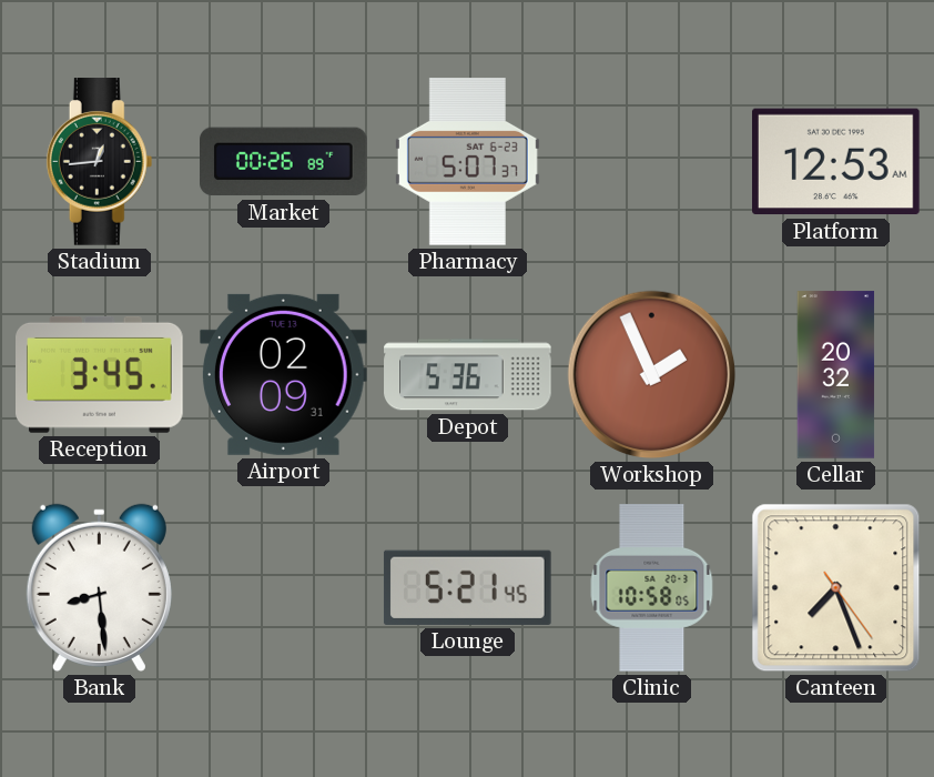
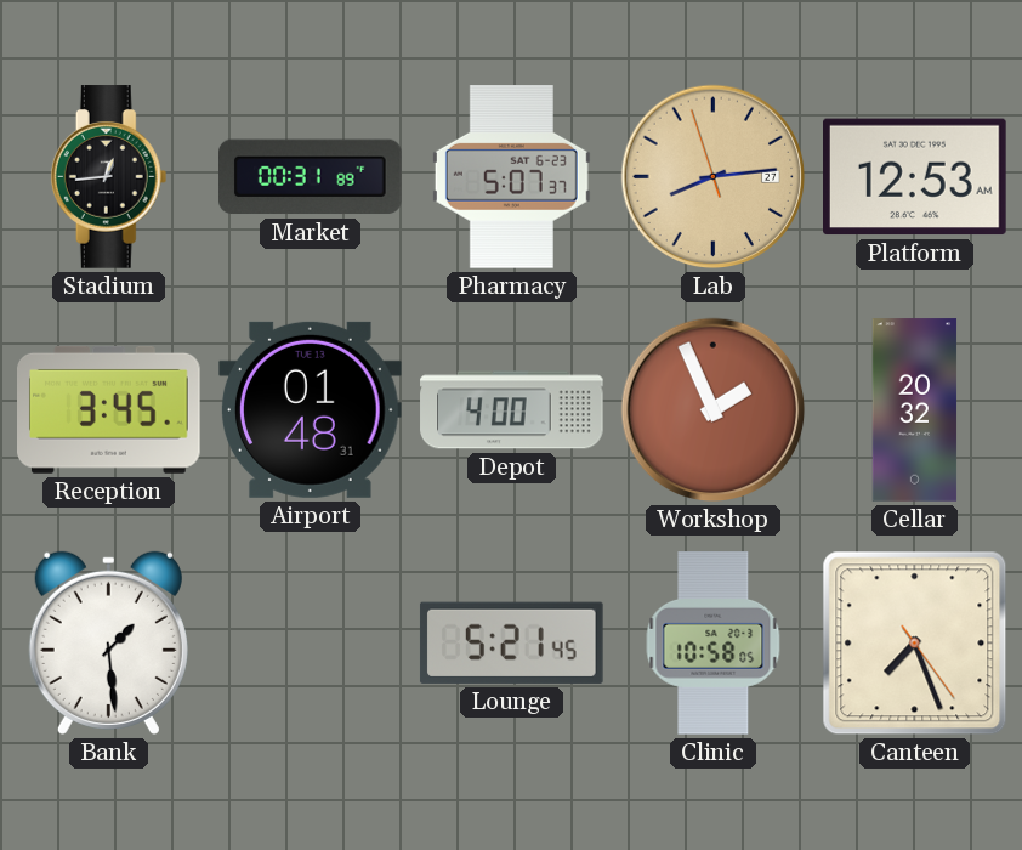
Market: 00:26 -> 00:31
Lab: none -> 8:13
Airport: 02:09 -> 01:48
Depot: 5:36 -> 4:00
Bank: 8:29 -> 1:29
